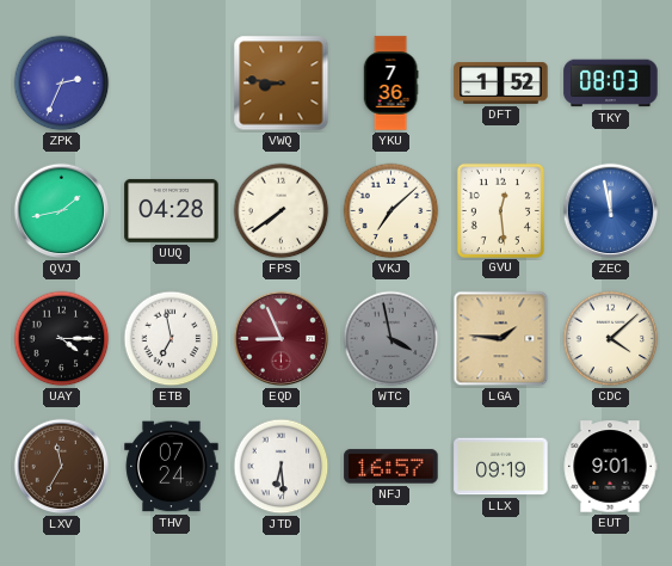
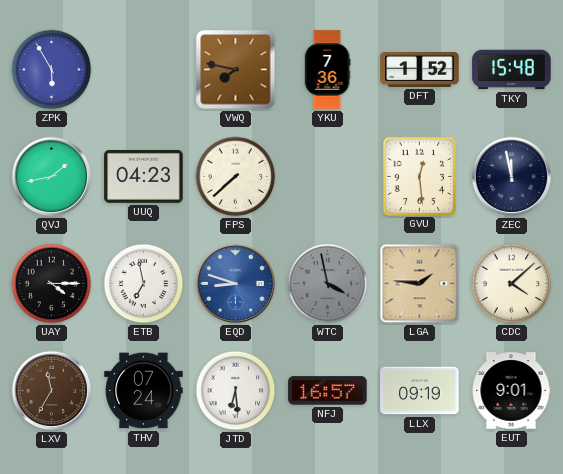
ZPK: 2:34 -> 5:55
VWQ: 8:46 -> 7:47
TKY: 08:03 -> 15:48
UUQ: 04:28 -> 04:23
FPS: 7:39 -> 7:38
VKJ: 7:08 -> none
ZEC dial: blue -> navy
EQD: 8:56 -> 8:48
EQD dial: burgundy -> blue
